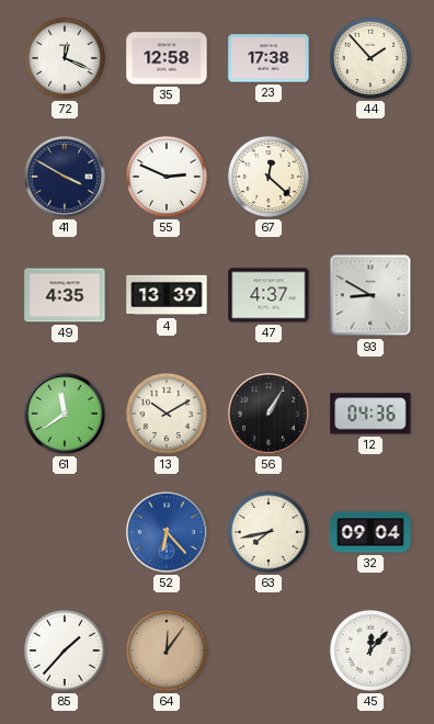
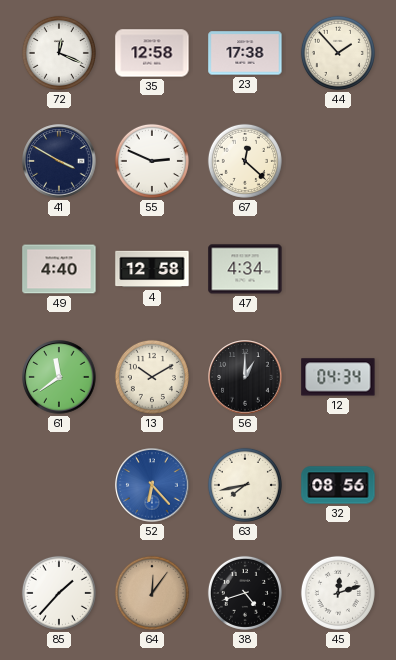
49: 4:35 -> 4:40
4: 13:39 -> 12:58
47: 4:37 -> 4:34
93: 8:50 -> none
56: 1:05 -> 1:00
12: 04:36 -> 04:34
32: 09:04 -> 08:56
38: none -> 4:42
45: 12:07 -> 12:12
